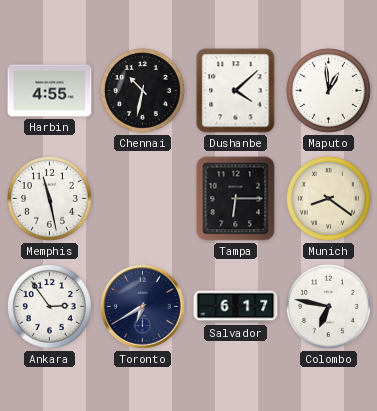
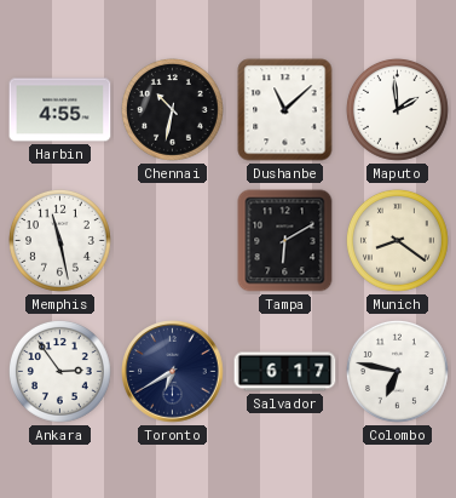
Dushanbe: 4:08 -> 11:08
Maputo: 12:59 -> 1:59
Tampa: 6:15 -> 6:10
